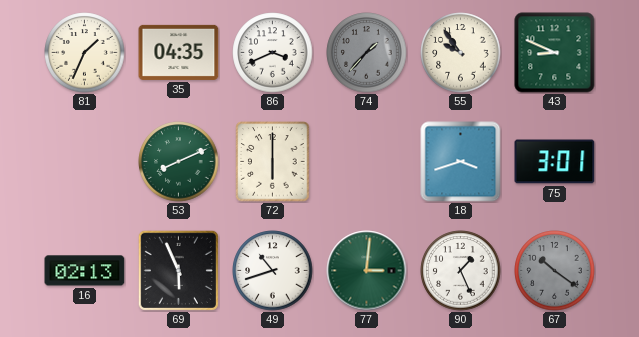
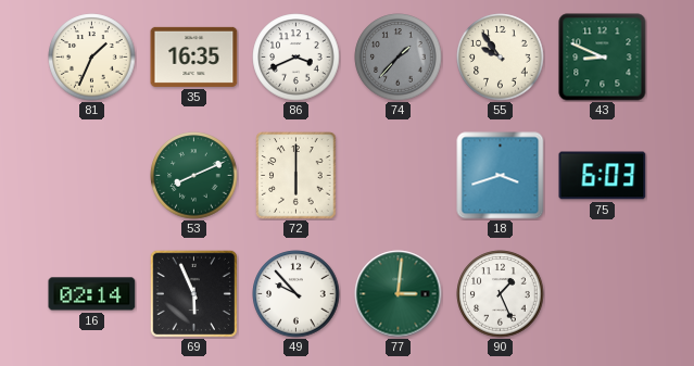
35: 04:35 -> 16:35
75: 3:01 -> 6:03
16: 02:13 -> 02:14
49: 10:42 -> 9:53
67: 10:21 -> none
